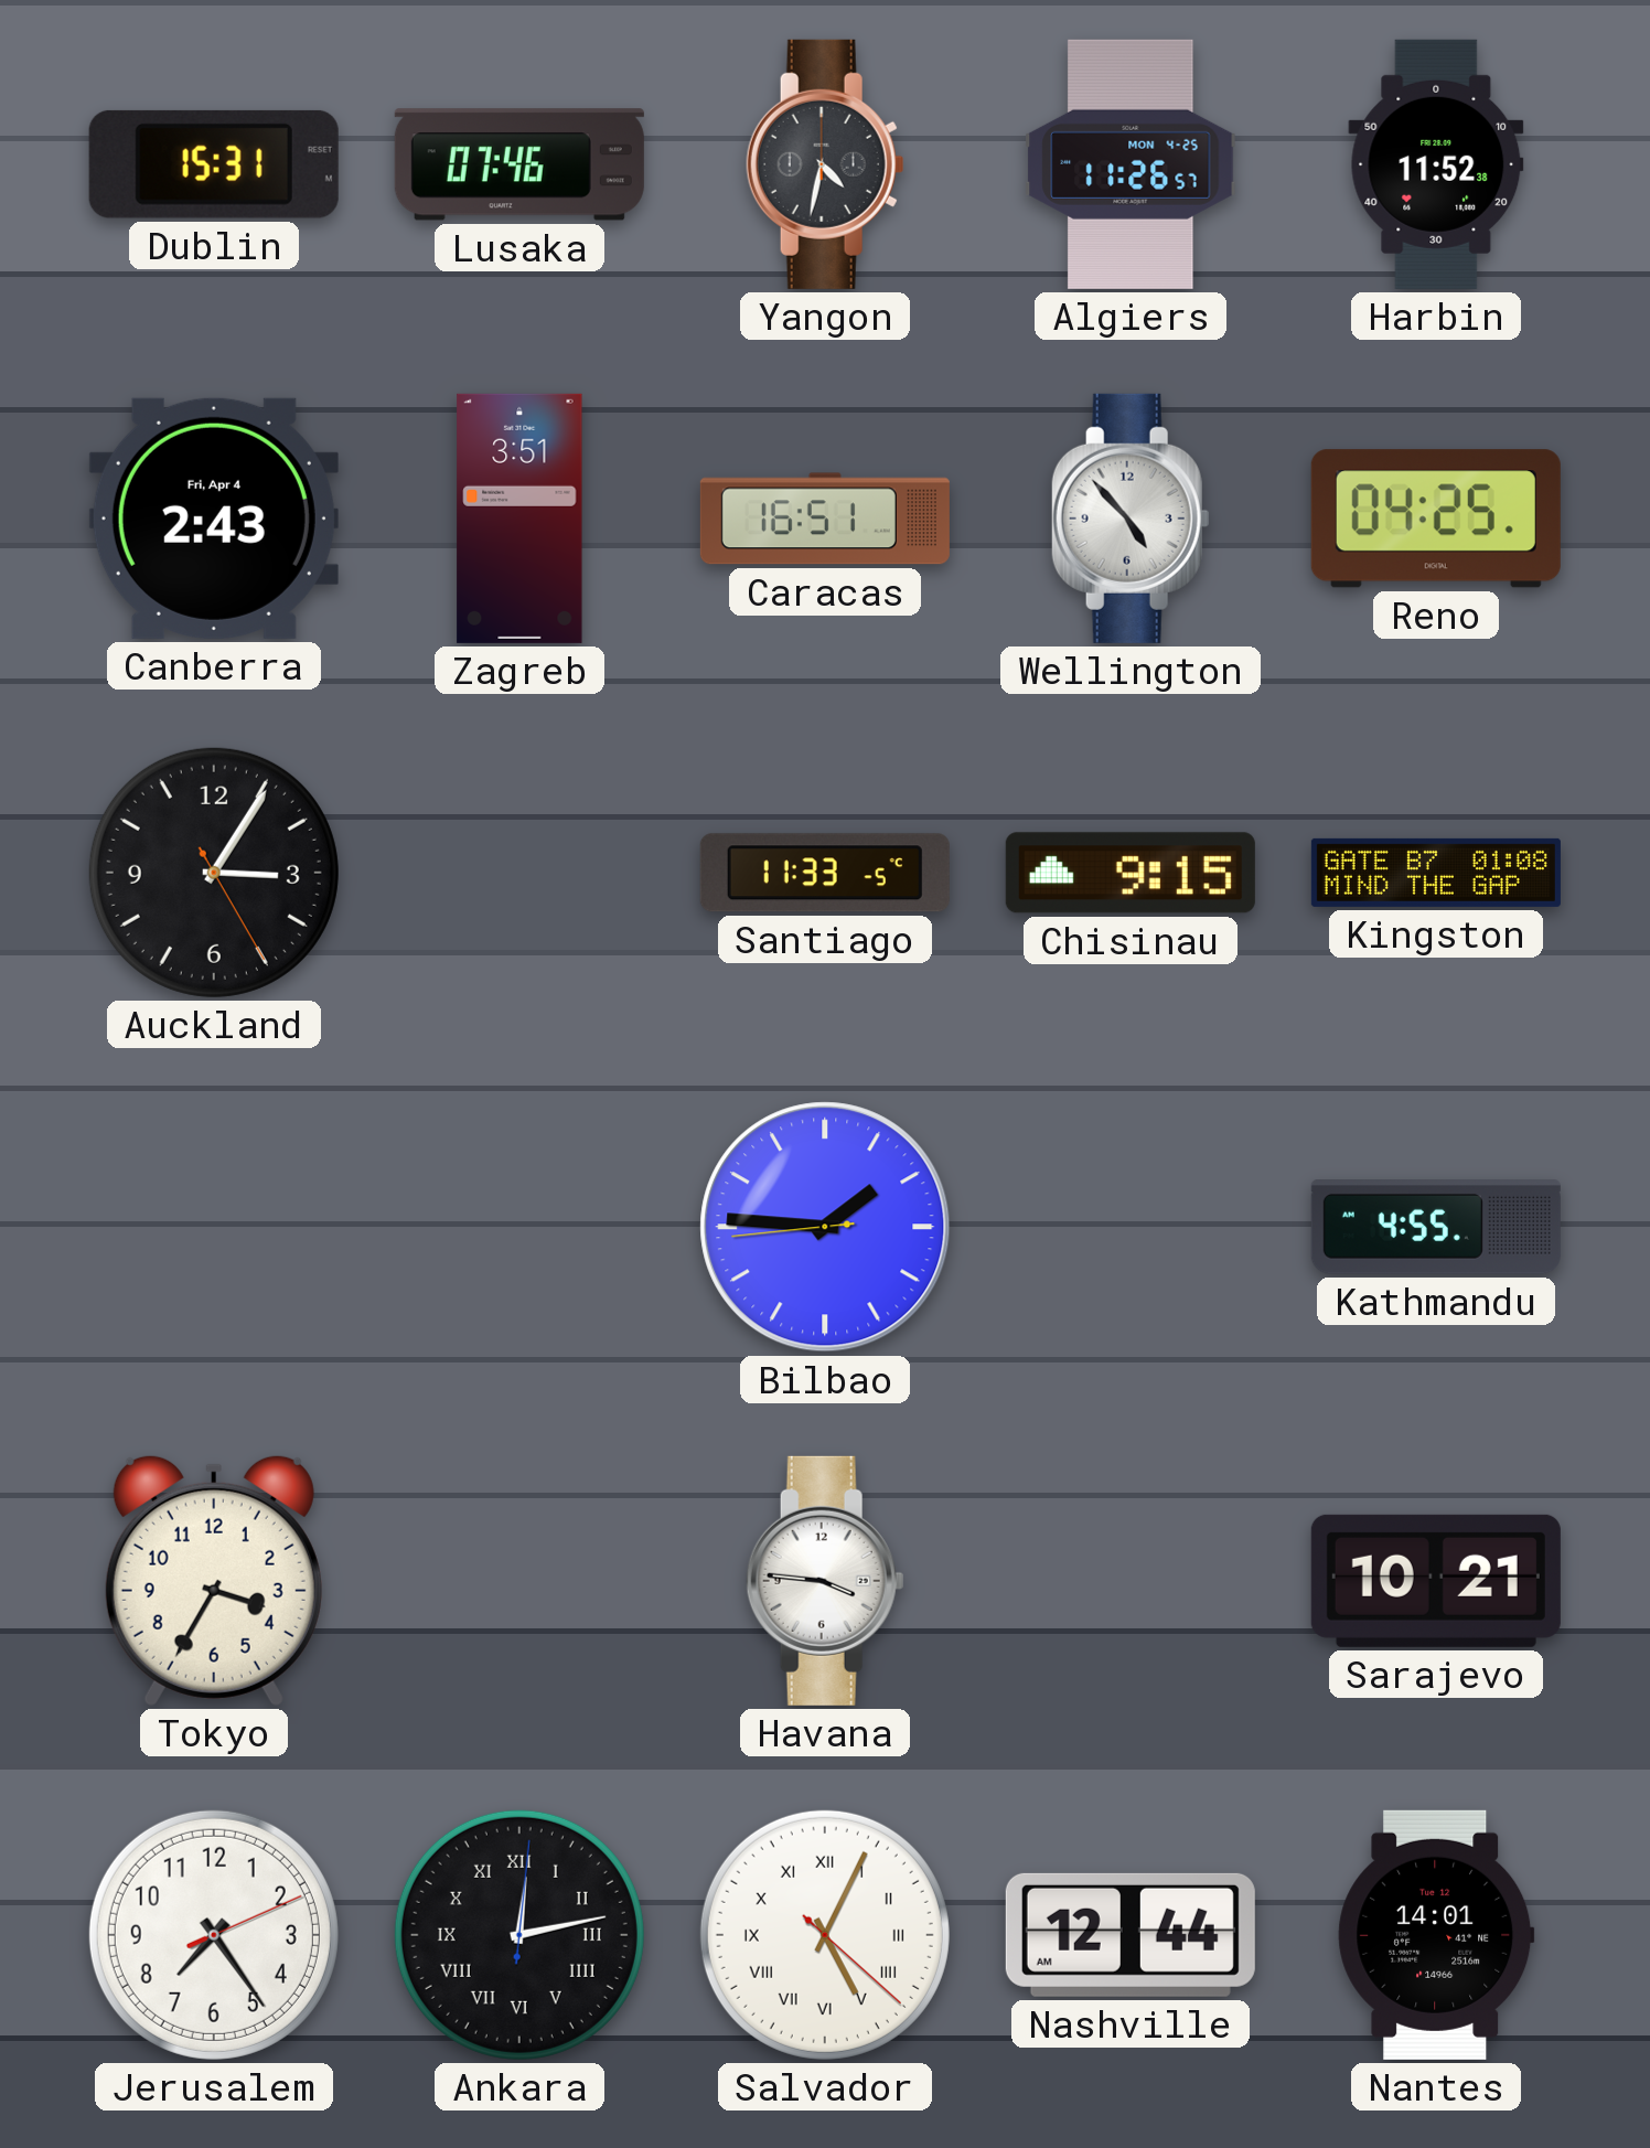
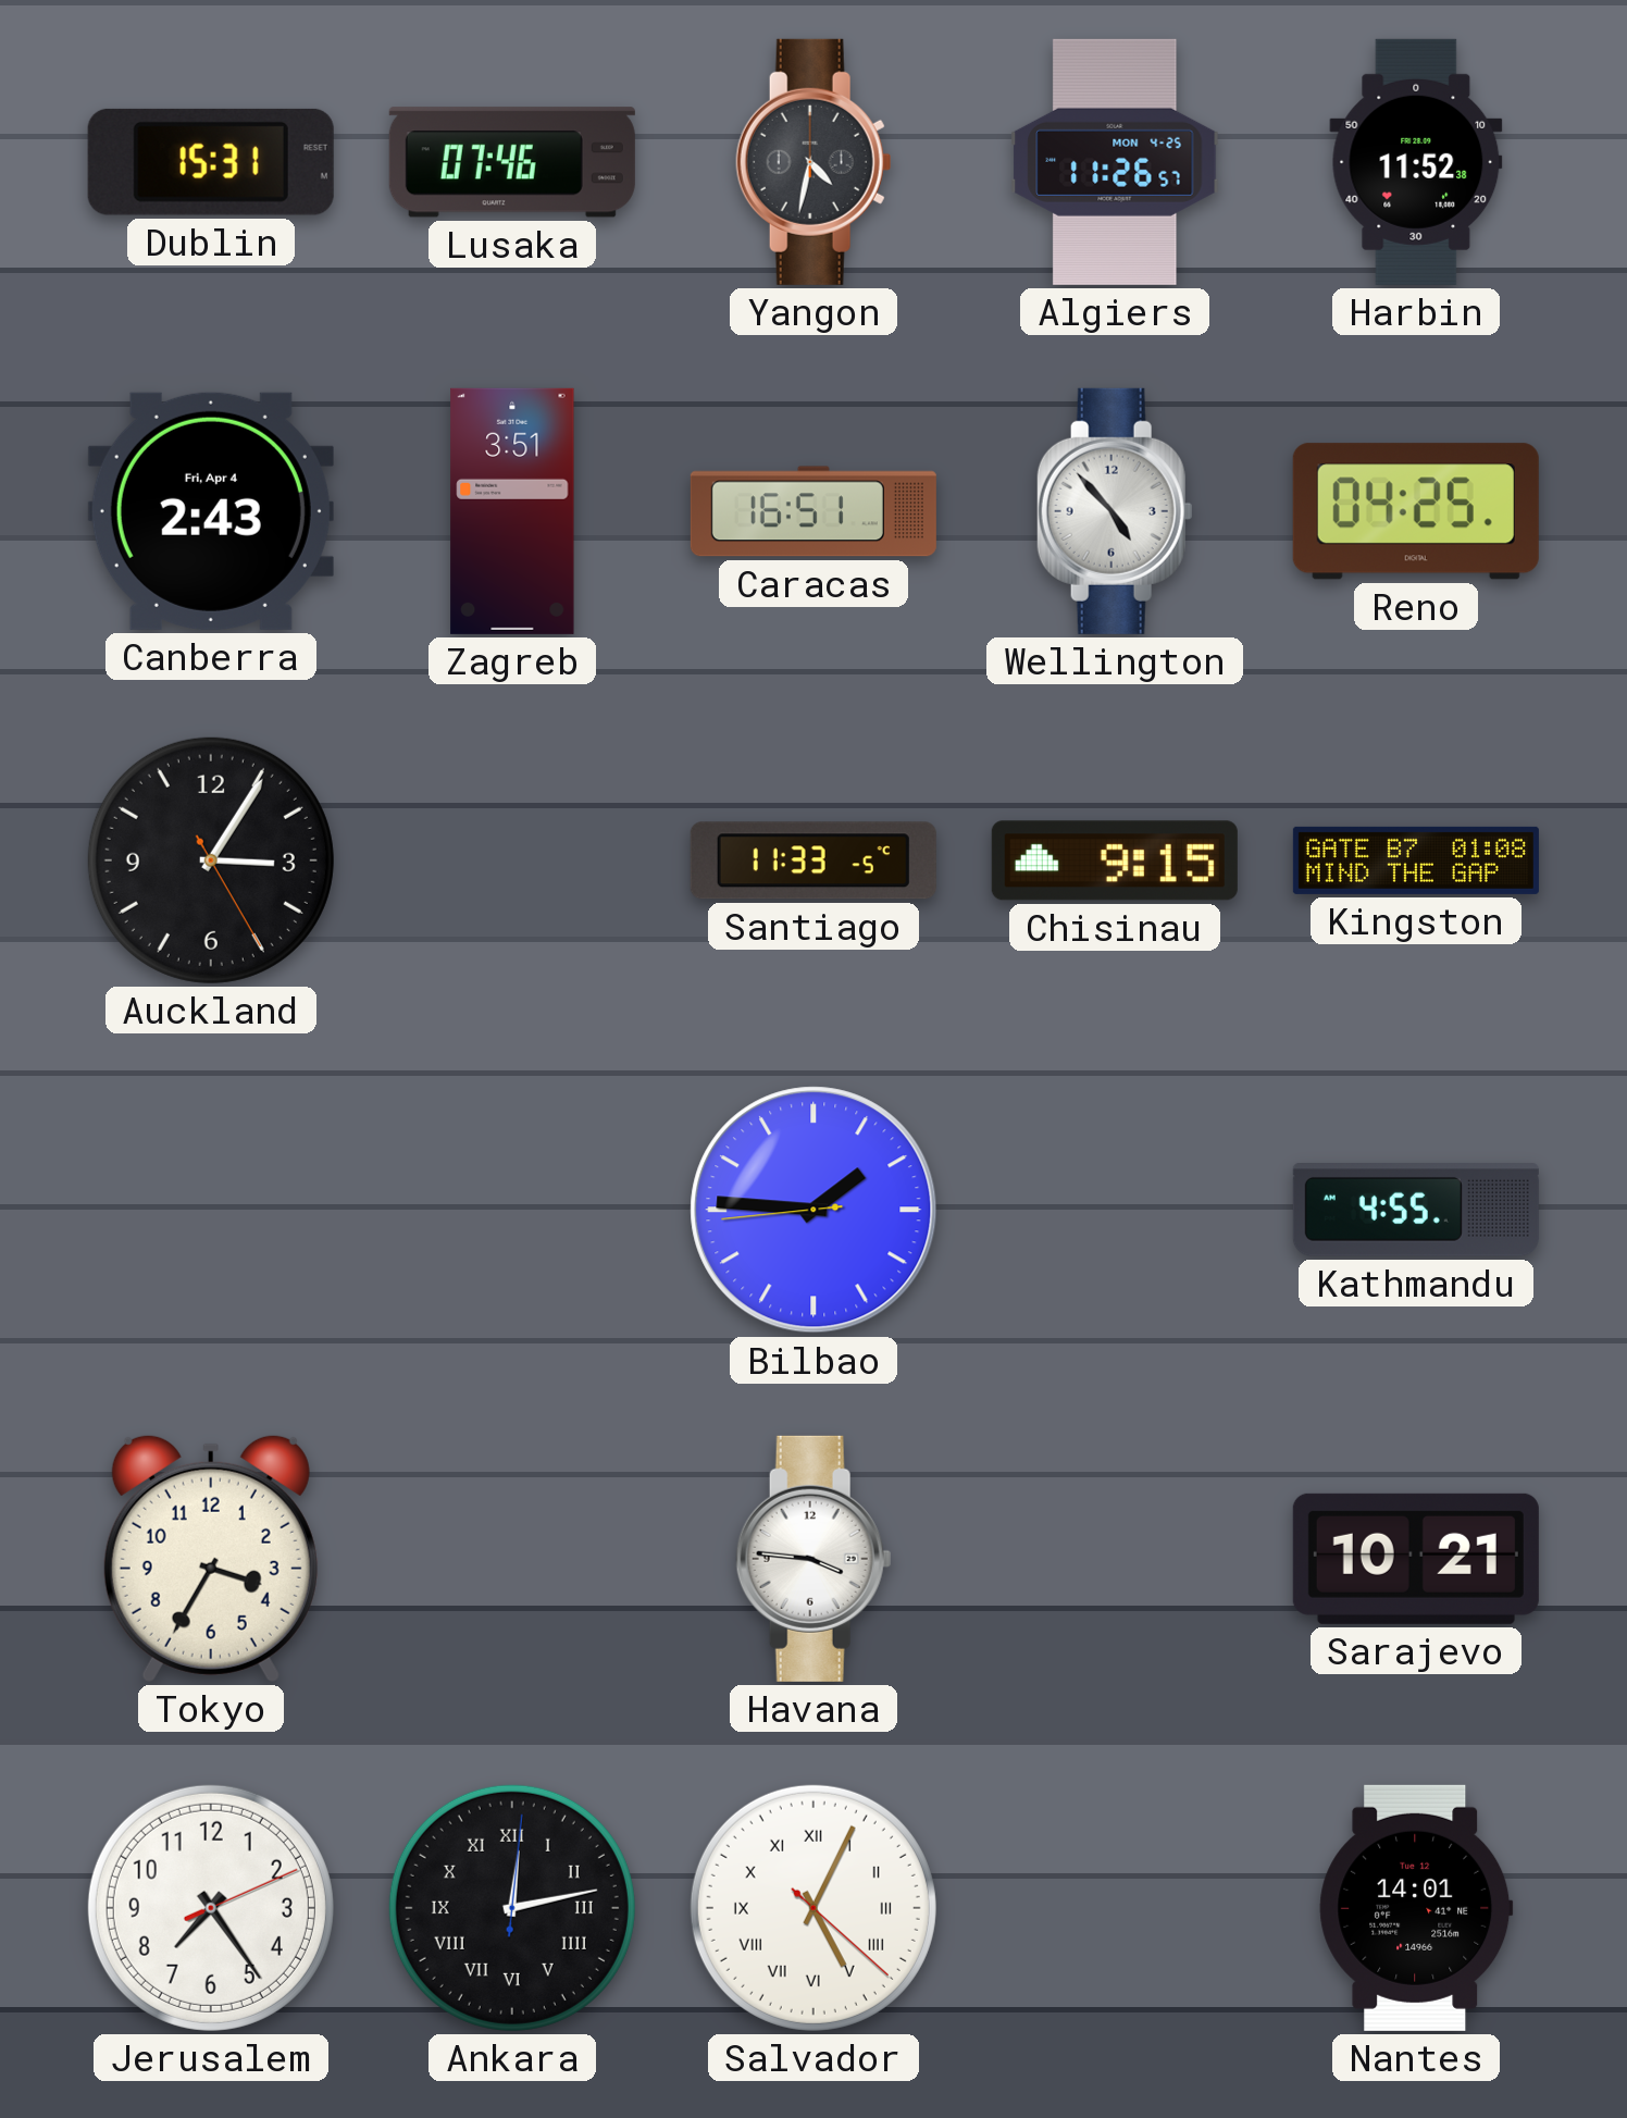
Nashville: 12:44 -> none
